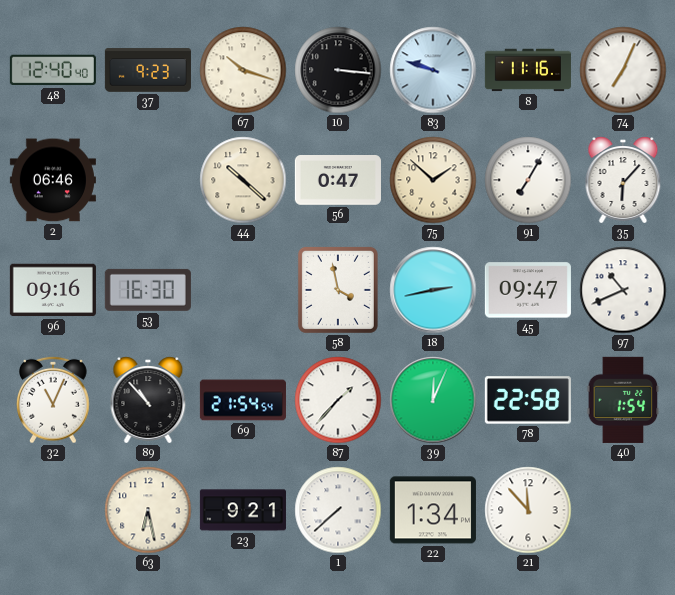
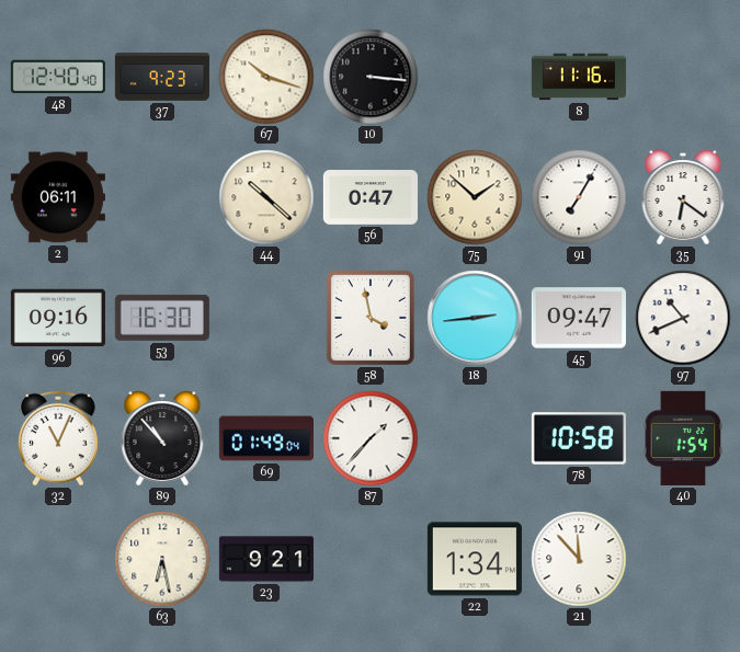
83: 9:48 -> none
74: 7:04 -> none
2: 06:46 -> 06:11
35: 6:07 -> 6:21
18: 2:43 -> 2:44
69: 21:54 -> 01:49
39: 12:04 -> none
78: 22:58 -> 10:58
1: 7:38 -> none
